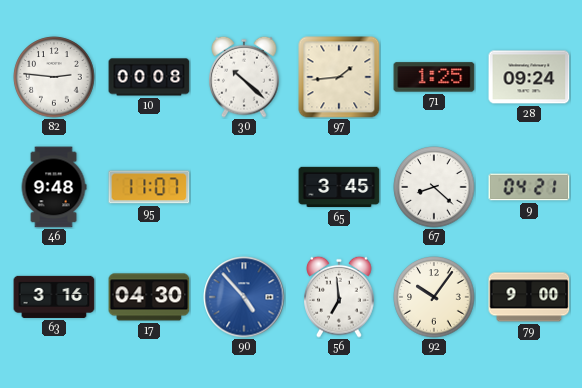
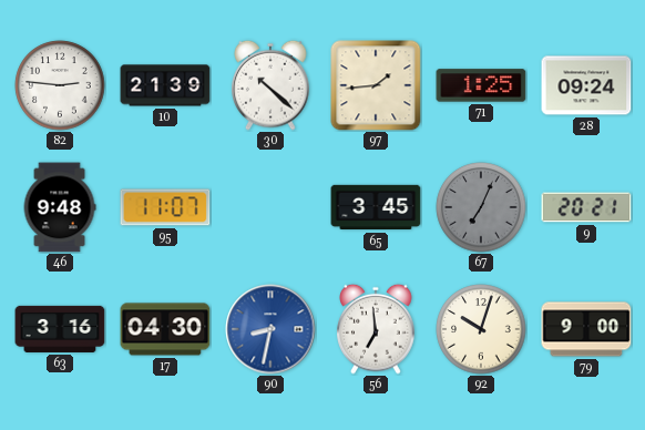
10: 00:08 -> 21:39
67: 8:22 -> 7:04
67 dial: white -> grey
9: 04:21 -> 20:21
90: 4:53 -> 8:32
92: 10:06 -> 10:03
